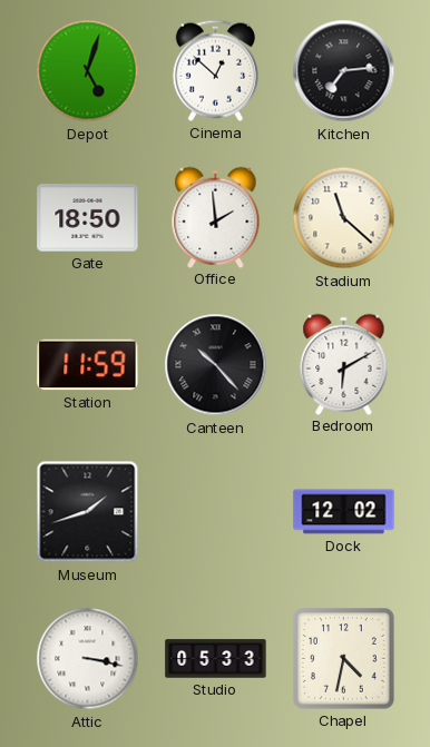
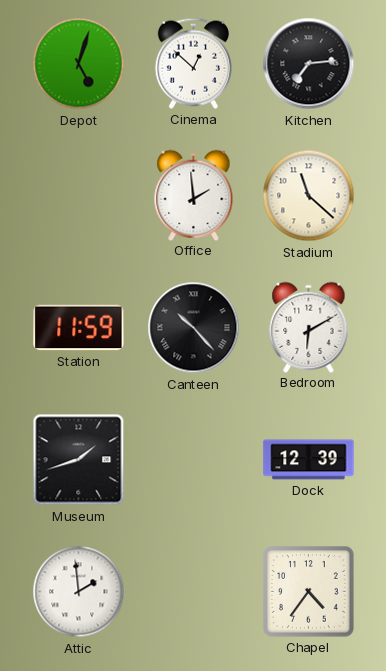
Gate: 18:50 -> none
Dock: 12:02 -> 12:39
Attic: 3:17 -> 1:59
Studio: 05:33 -> none
Chapel: 4:32 -> 4:36
